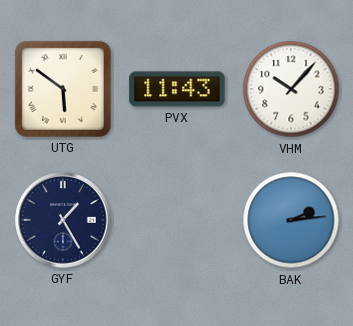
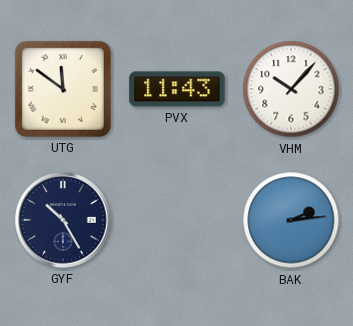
UTG: 5:51 -> 11:51
GYF: 1:25 -> 10:25
